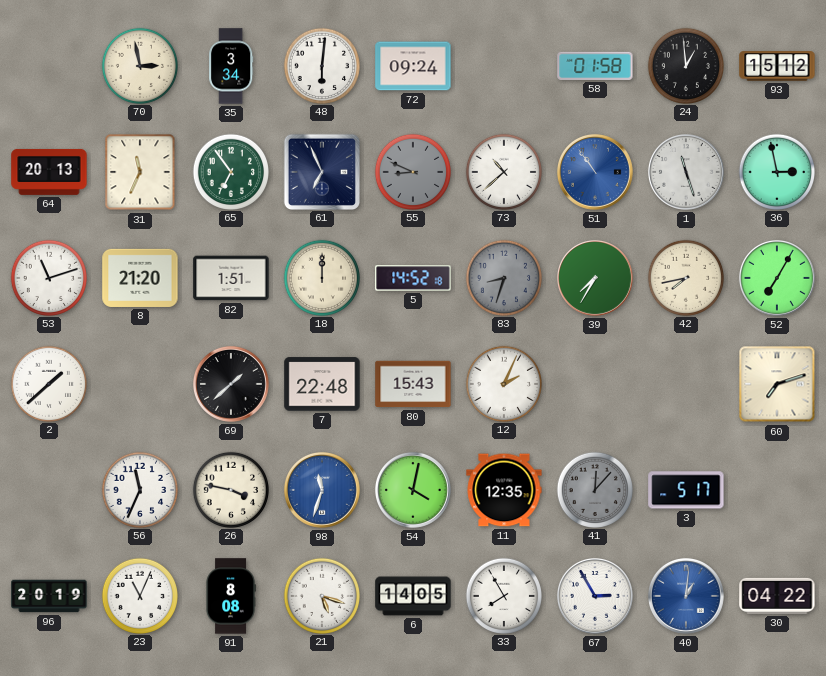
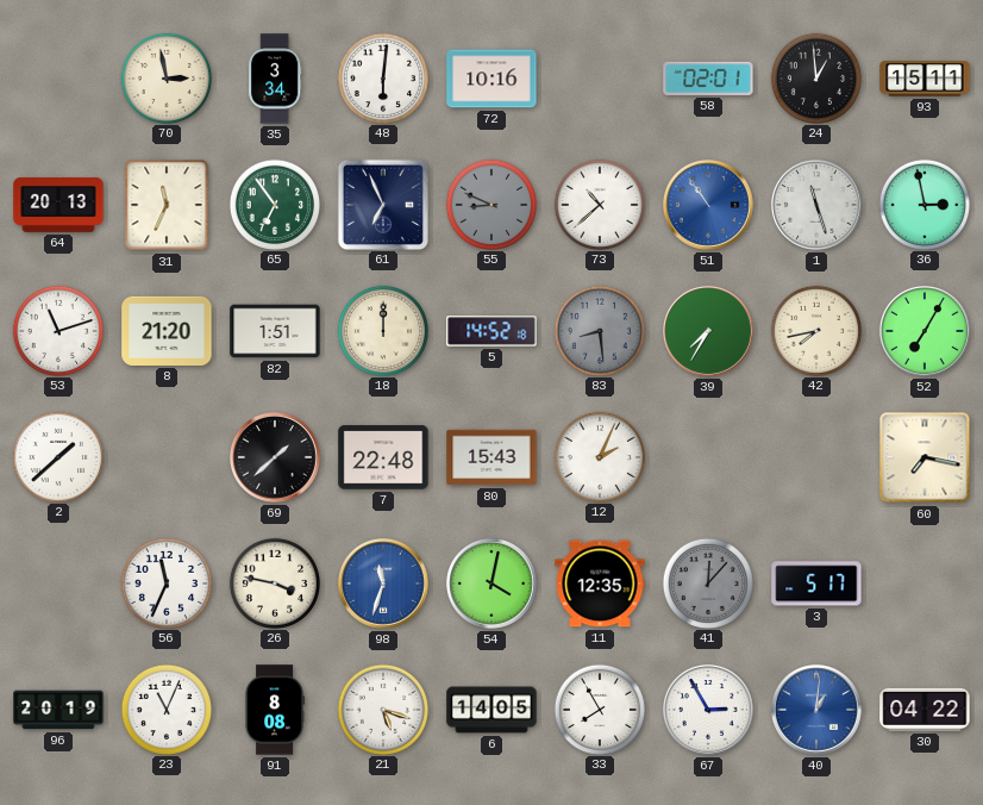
72: 09:24 -> 10:16
58: 01:58 -> 02:01
93: 15:12 -> 15:11
83: 8:33 -> 8:29
60: 7:12 -> 7:17
